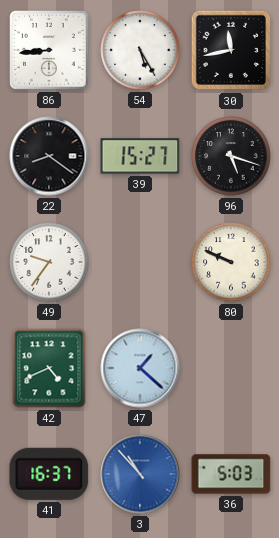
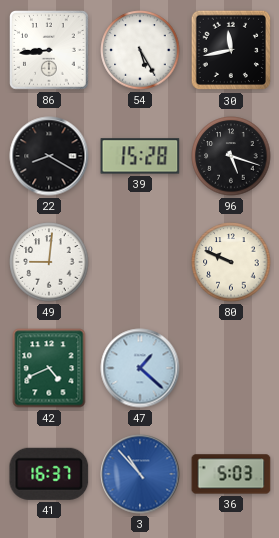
22: 8:21 -> 8:20
39: 15:27 -> 15:28
49: 9:36 -> 9:01
